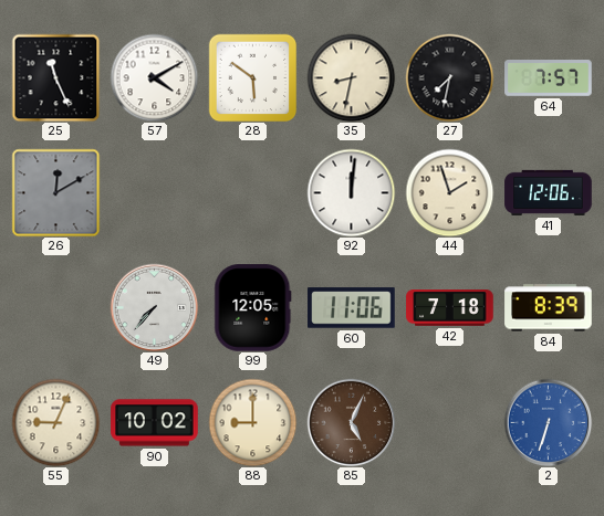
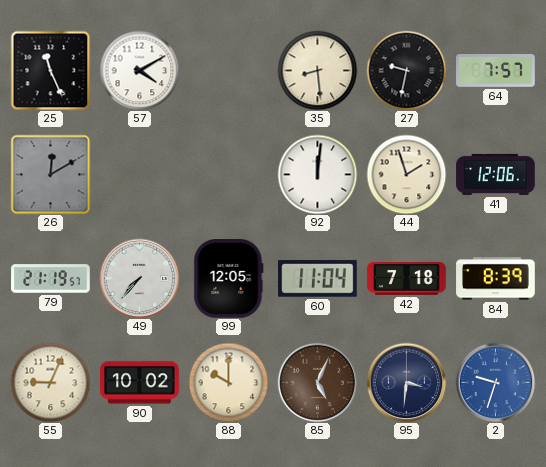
28: 5:51 -> none
35: 8:32 -> 8:29
27: 7:32 -> 9:32
79: none -> 21:19
60: 11:06 -> 11:04
88: 9:00 -> 10:00
95: none -> 3:31
2: 6:33 -> 9:33
